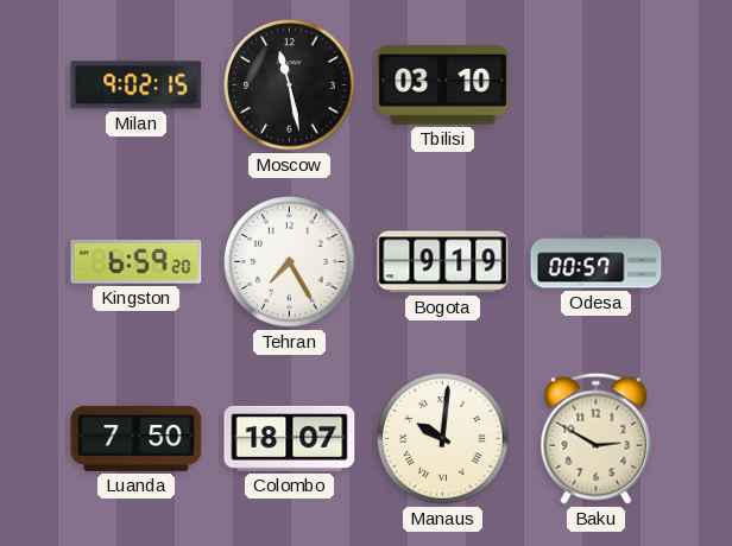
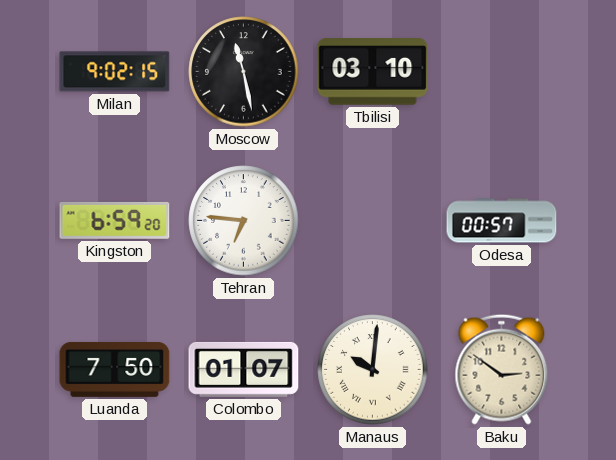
Tehran: 7:25 -> 6:46
Bogota: 9:19 -> none
Colombo: 18:07 -> 01:07
Baku: 2:50 -> 2:51
